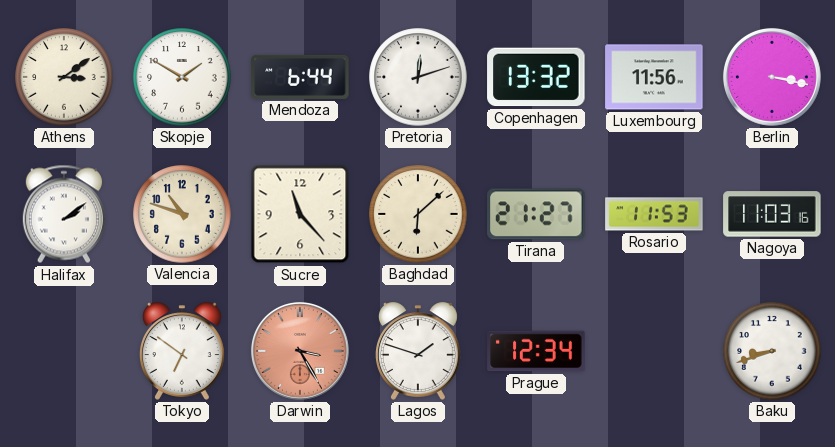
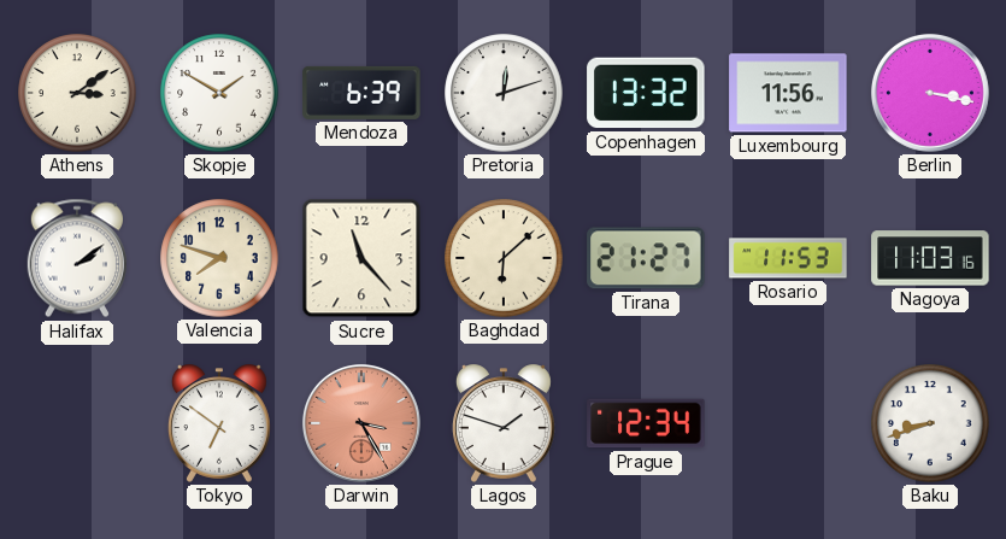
Mendoza: 6:44 -> 6:39
Valencia: 10:48 -> 7:48
